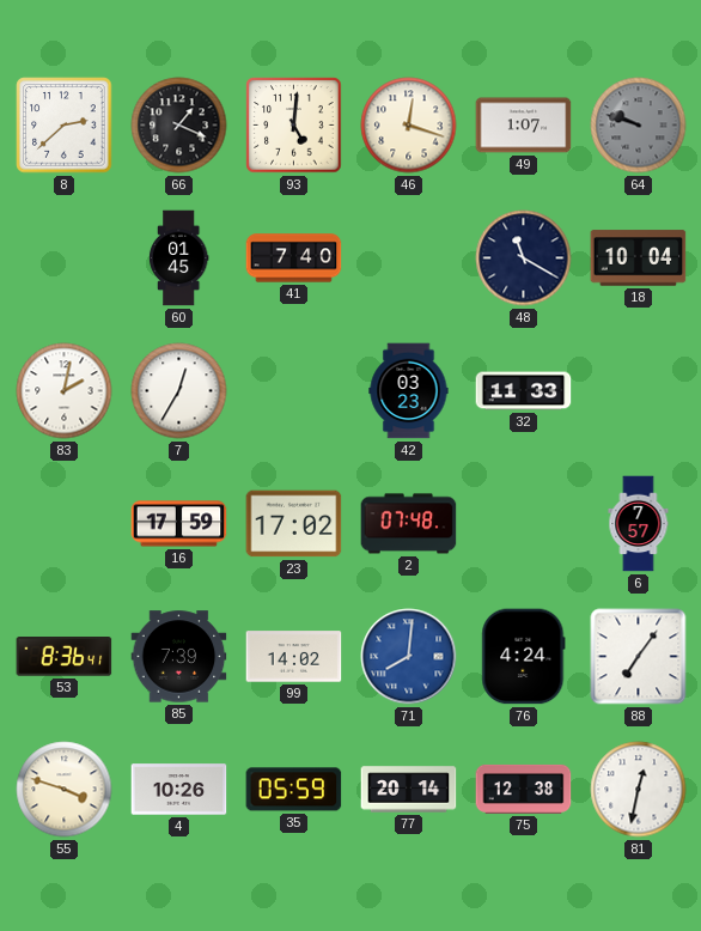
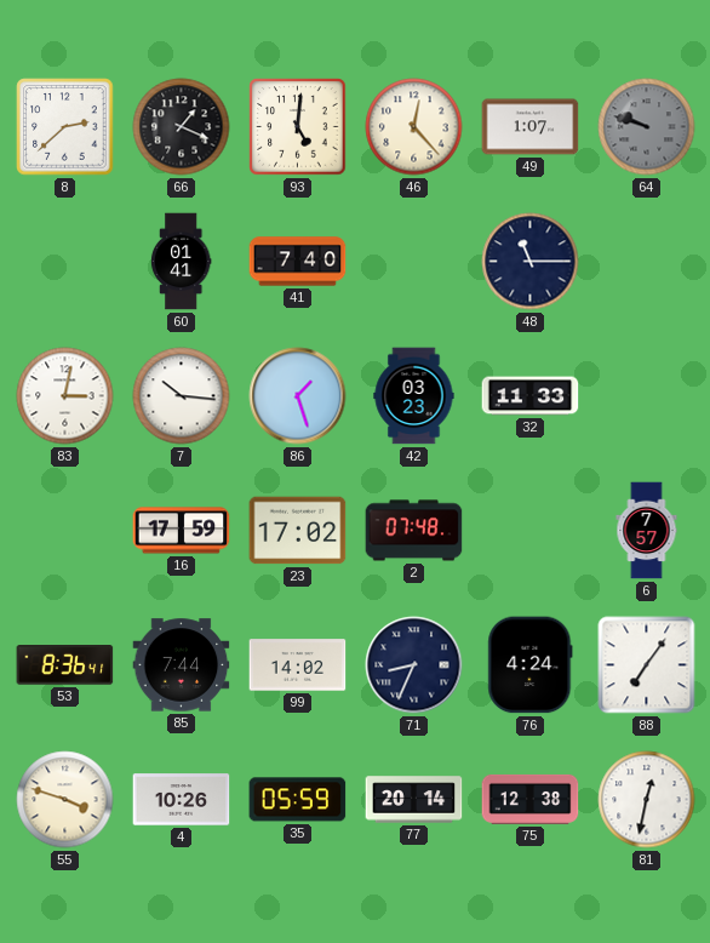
46: 12:18 -> 12:23
60: 01:45 -> 01:41
48: 11:20 -> 11:15
18: 10:04 -> none
83: 2:02 -> 3:02
7: 12:35 -> 10:16
86: none -> 1:27
85: 7:39 -> 7:44
71: 8:01 -> 8:34
71 dial: blue -> navy
